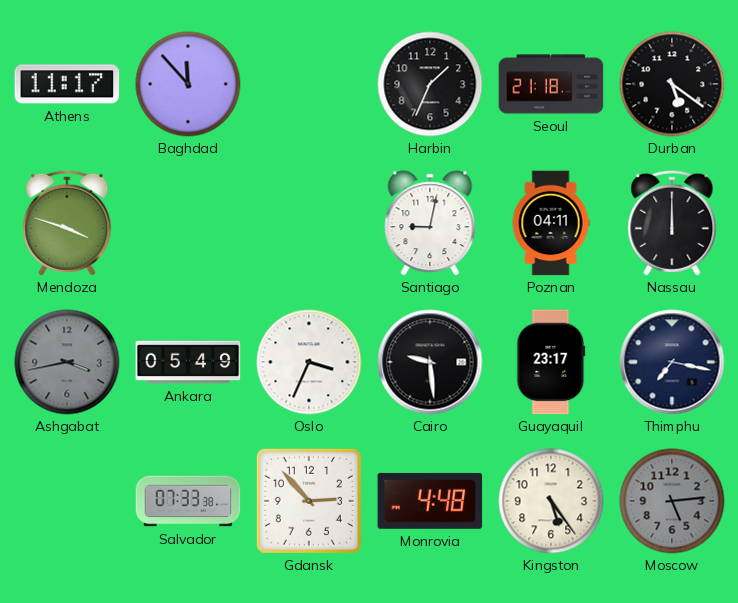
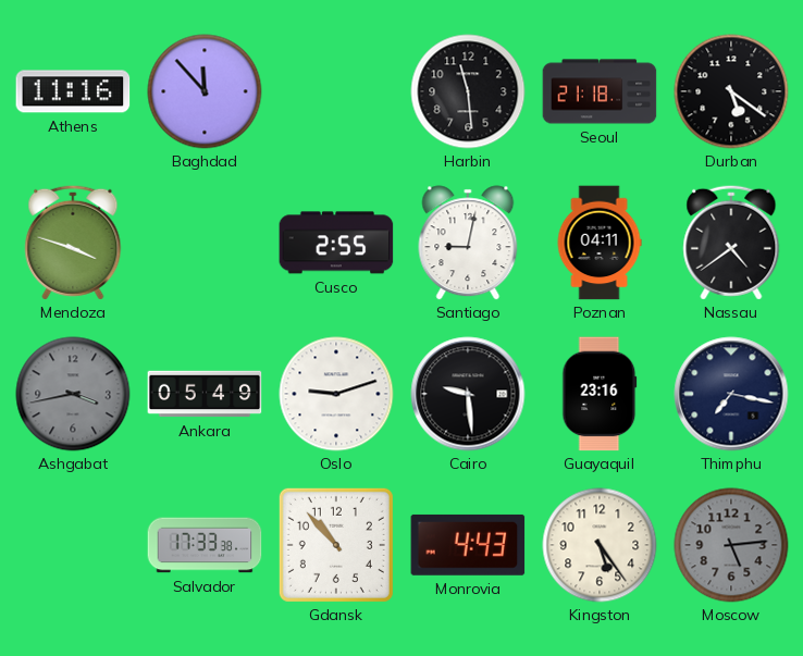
Athens: 11:17 -> 11:16
Harbin: 1:34 -> 11:29
Cusco: none -> 2:55
Nassau: 12:00 -> 4:39
Oslo: 3:34 -> 9:12
Guayaquil: 23:17 -> 23:16
Salvador: 07:33 -> 17:33
Gdansk: 2:53 -> 10:53
Monrovia: 4:48 -> 4:43
